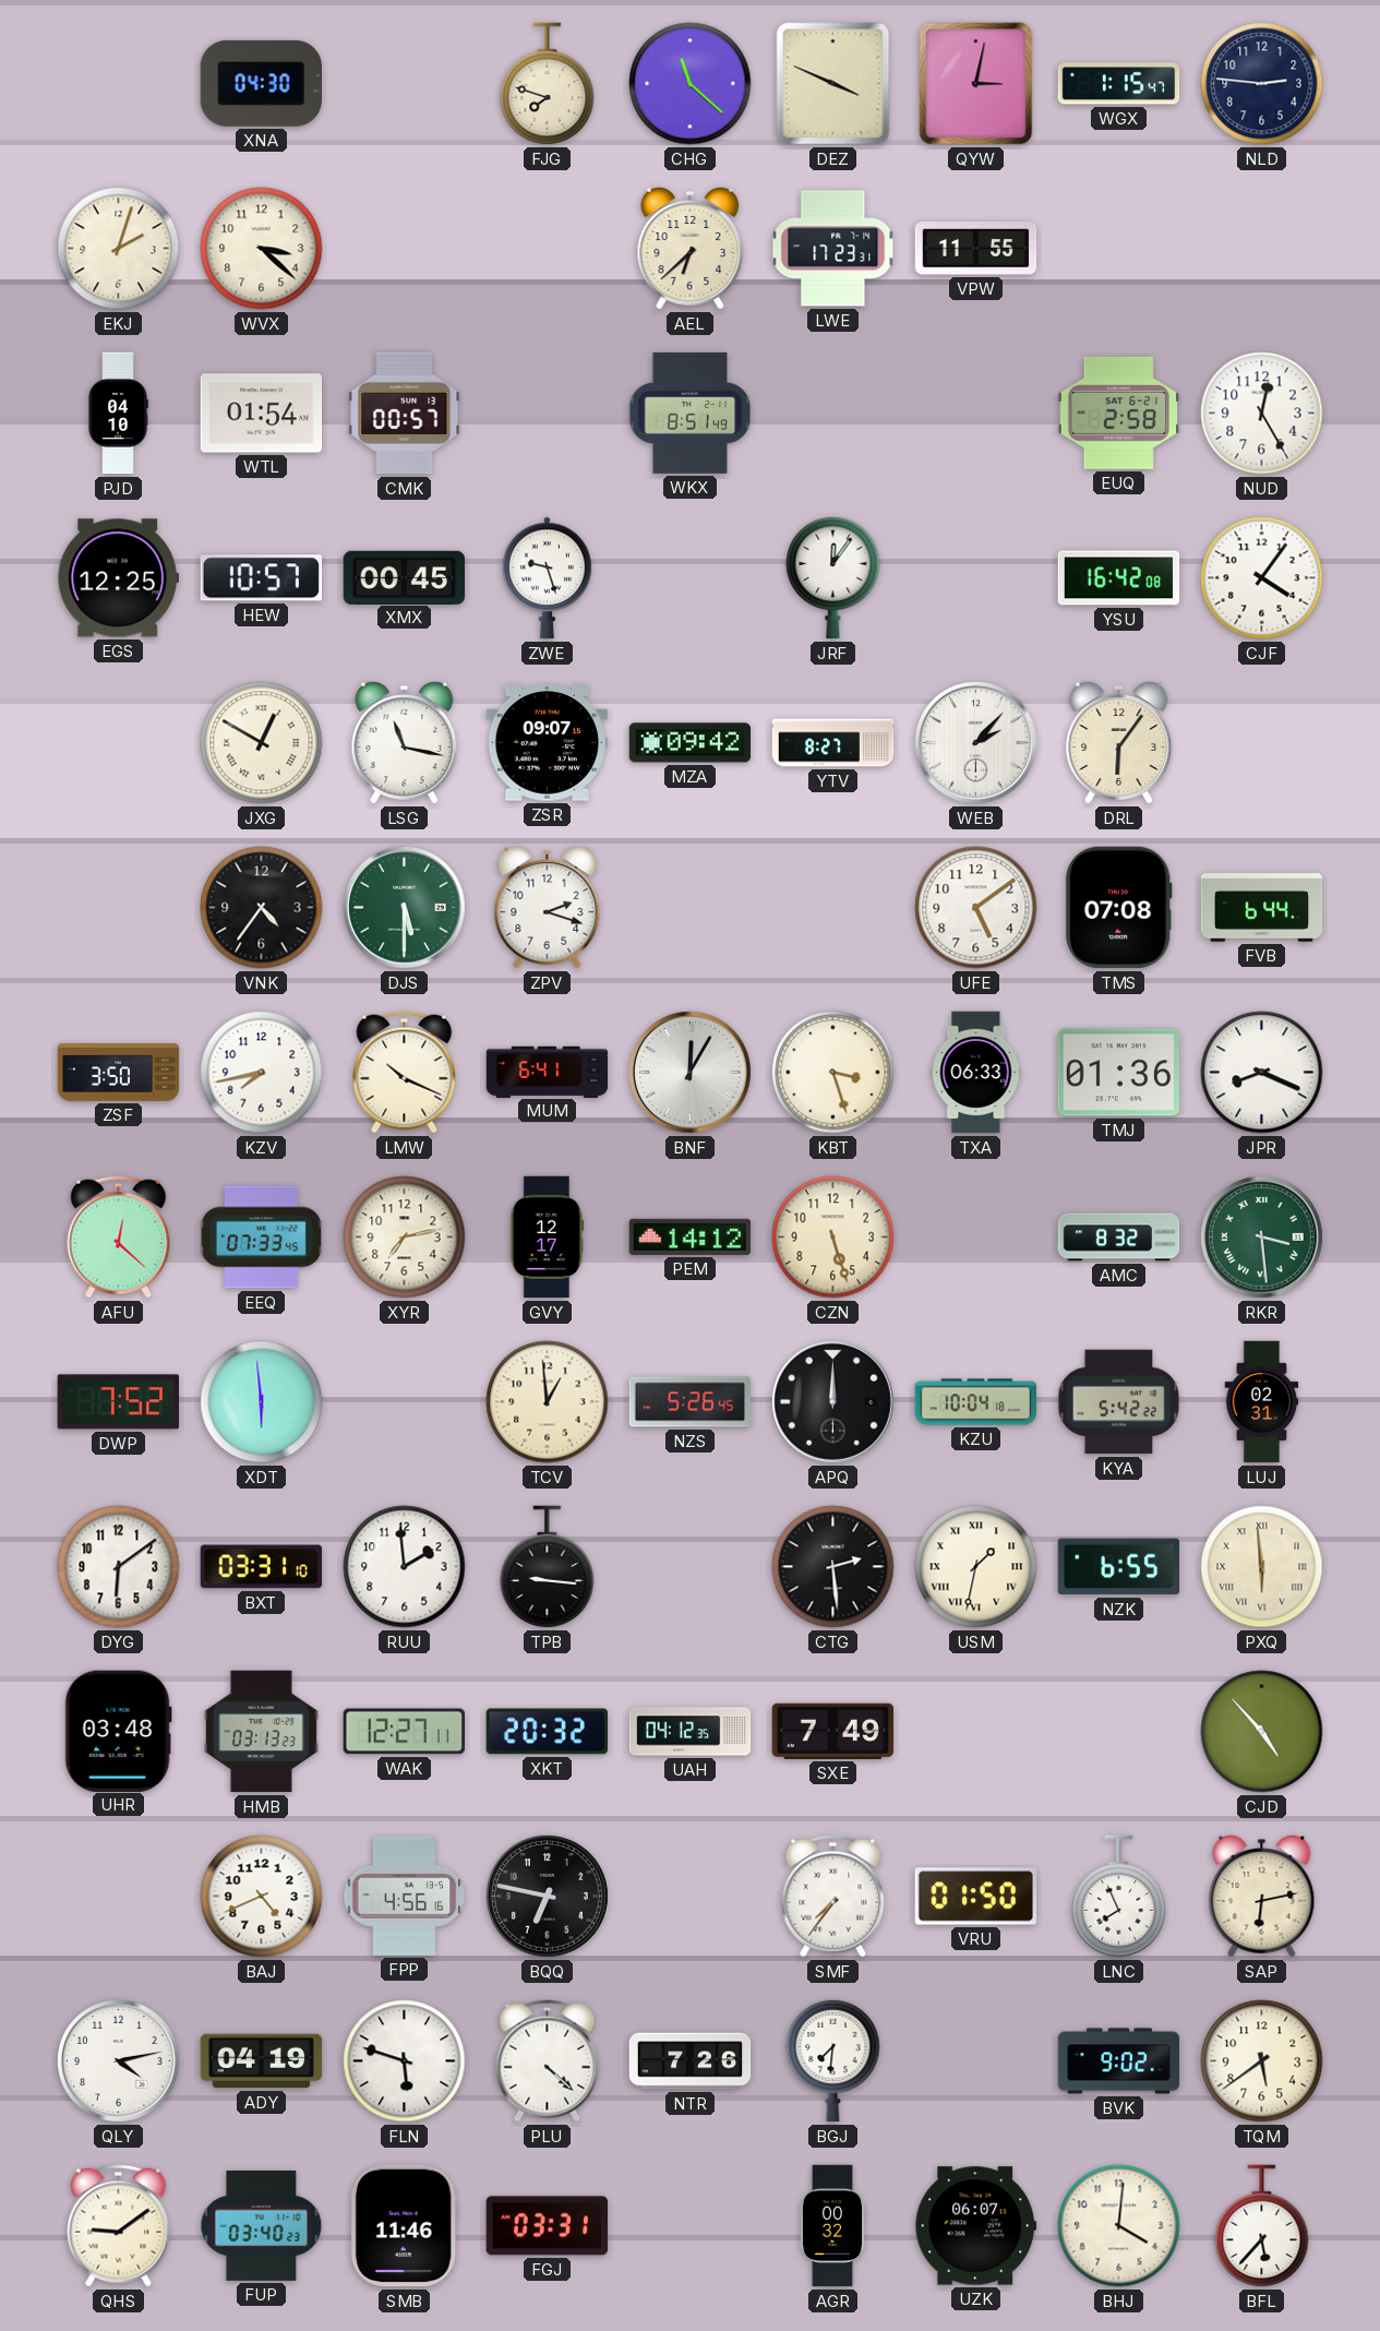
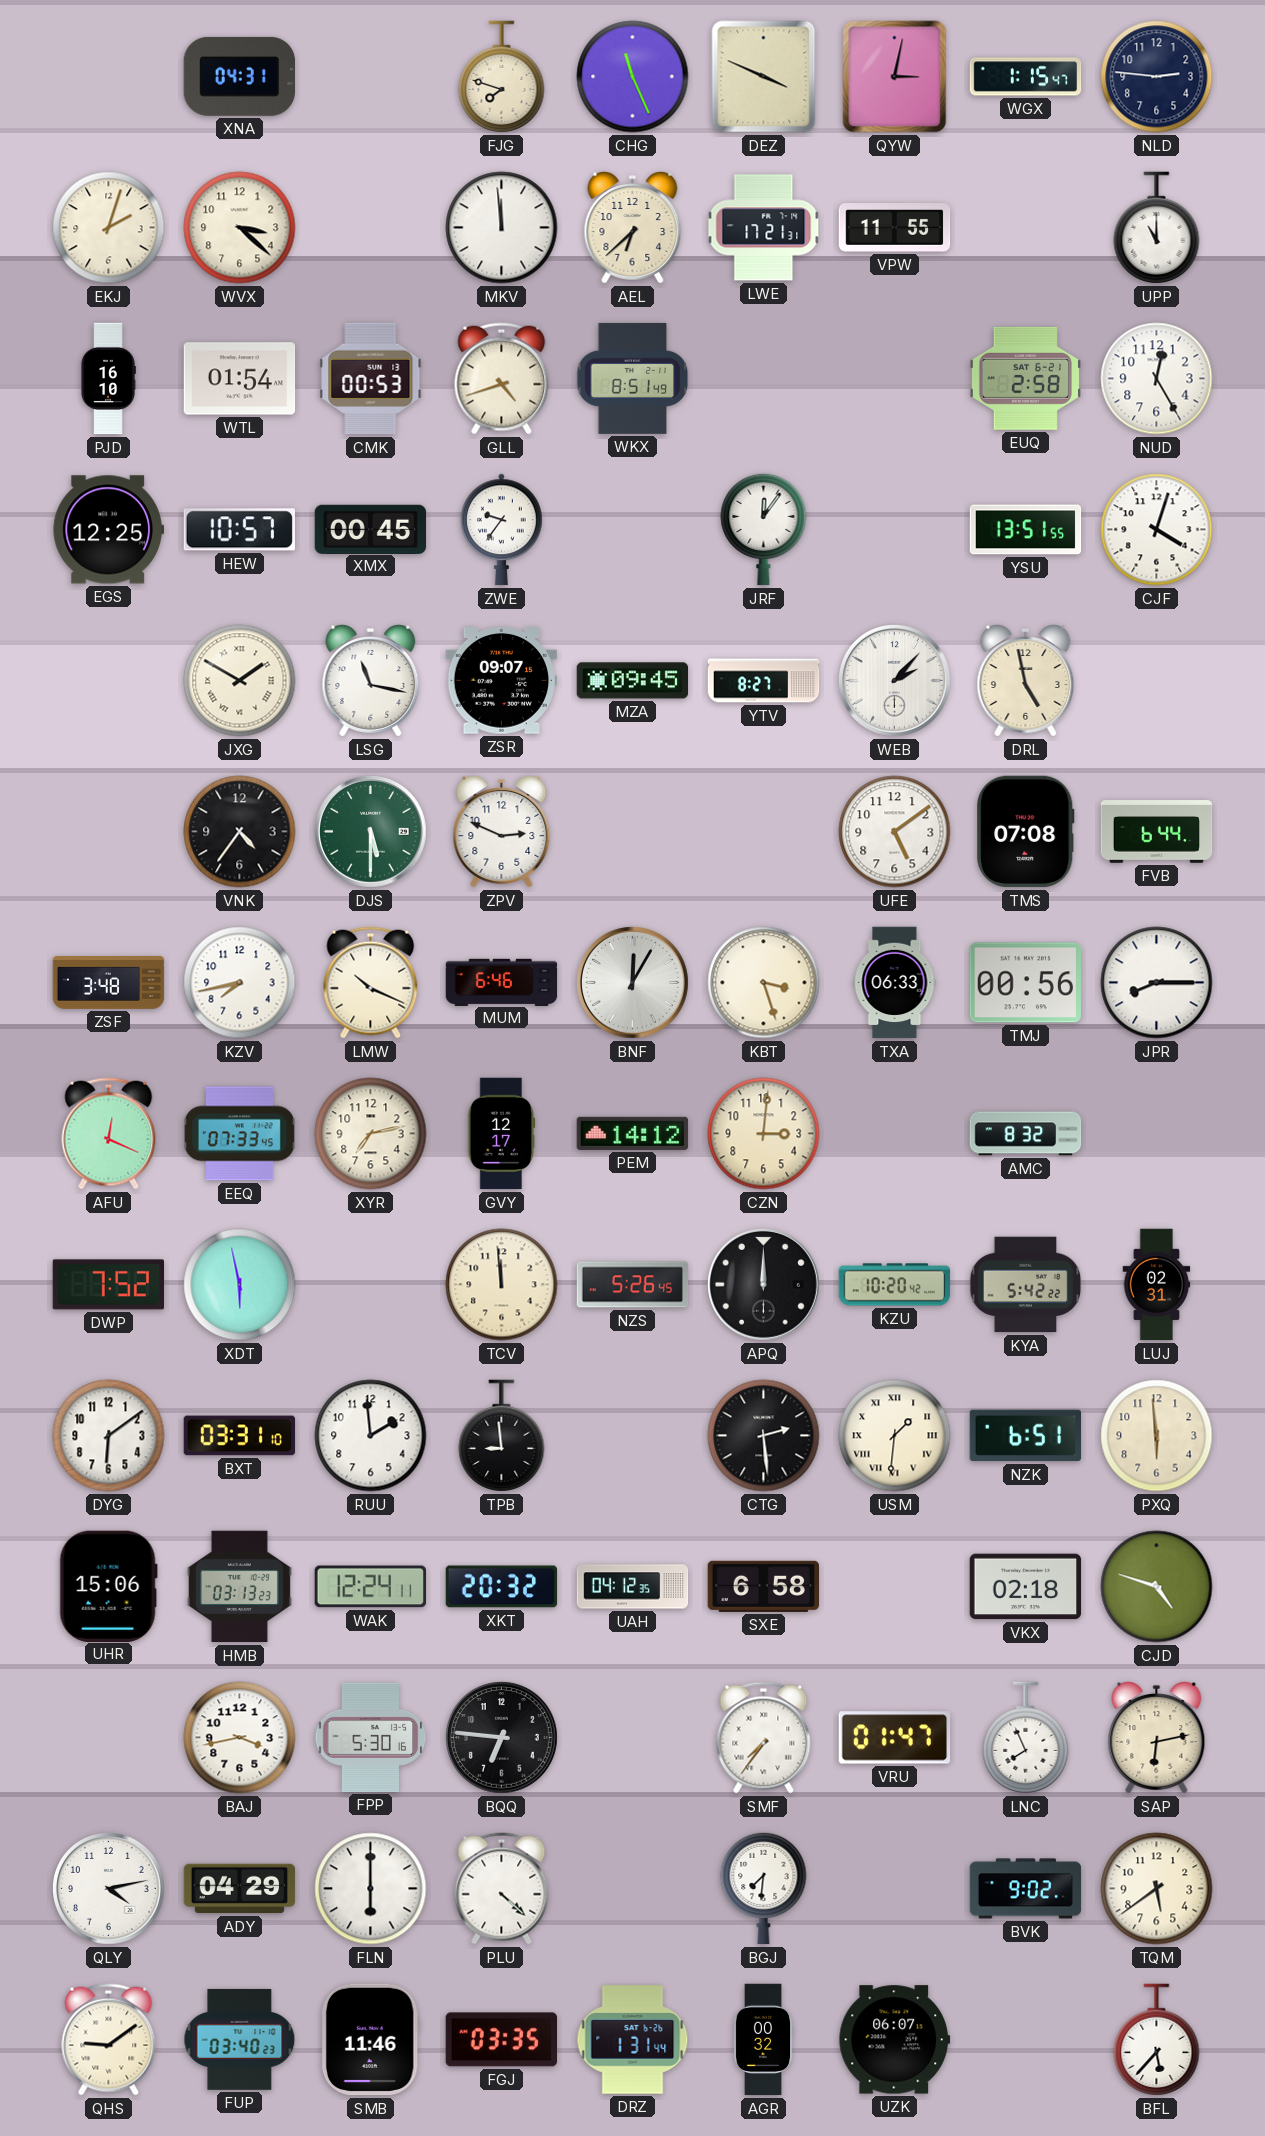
XNA: 04:30 -> 04:31
CHG: 11:22 -> 11:26
MKV: none -> 11:59
LWE: 17:23 -> 17:21
UPP: none -> 11:00
PJD: 04:10 -> 16:10
CMK: 00:57 -> 00:53
GLL: none -> 4:42
ZWE: 9:27 -> 9:36
YSU: 16:42 -> 13:51
CJF: 4:06 -> 4:03
JXG: 12:50 -> 1:50
MZA: 09:42 -> 09:45
DRL: 6:06 -> 4:58
ZPV: 2:18 -> 2:49
ZSF: 3:50 -> 3:48
MUM: 6:41 -> 6:46
TMJ: 01:36 -> 00:56
JPR: 8:19 -> 8:15
AFU: 12:22 -> 12:19
CZN: 5:27 -> 3:01
RKR: 3:29 -> none
XDT: 5:59 -> 5:58
TCV: 12:59 -> 11:59
KZU: 10:04 -> 10:20
TPB: 9:16 -> 8:59
USM: 1:32 -> 1:31
NZK: 6:55 -> 6:51
PXQ numerals: Roman -> Arabic
UHR: 03:48 -> 15:06
WAK: 12:27 -> 12:24
SXE: 7:49 -> 6:58
VKX: none -> 02:18
CJD: 4:53 -> 4:48
BAJ: 4:41 -> 3:43
FPP: 4:56 -> 5:30
BQQ: 6:47 -> 6:46
VRU: 01:50 -> 01:47
ADY: 04:19 -> 04:29
FLN: 5:48 -> 6:00
NTR: 7:26 -> none
FGJ: 03:31 -> 03:35
DRZ: none -> 1:31
BHJ: 4:01 -> none
